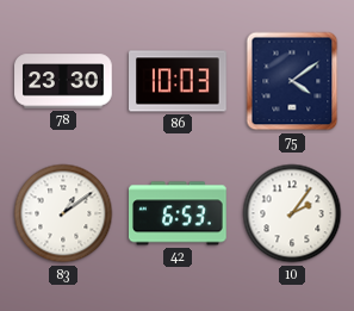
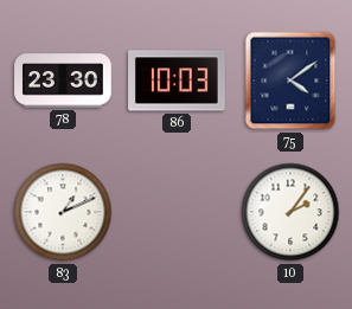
83: 1:09 -> 1:11
42: 6:53 -> none
